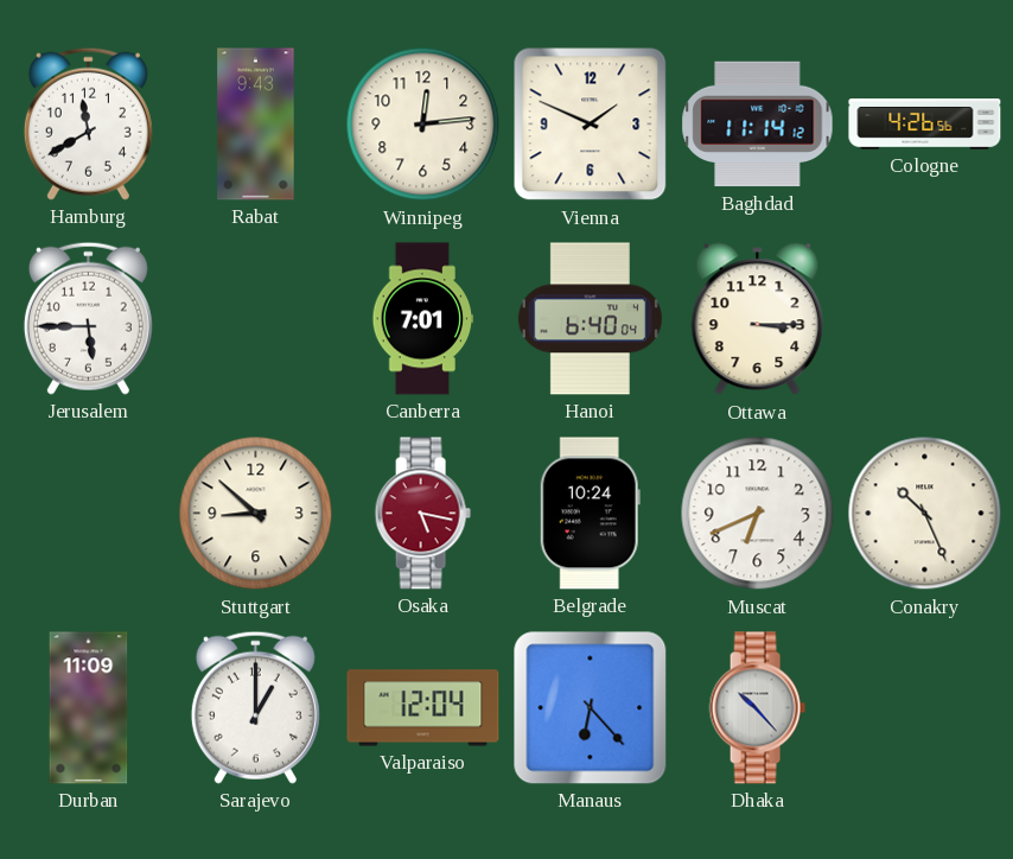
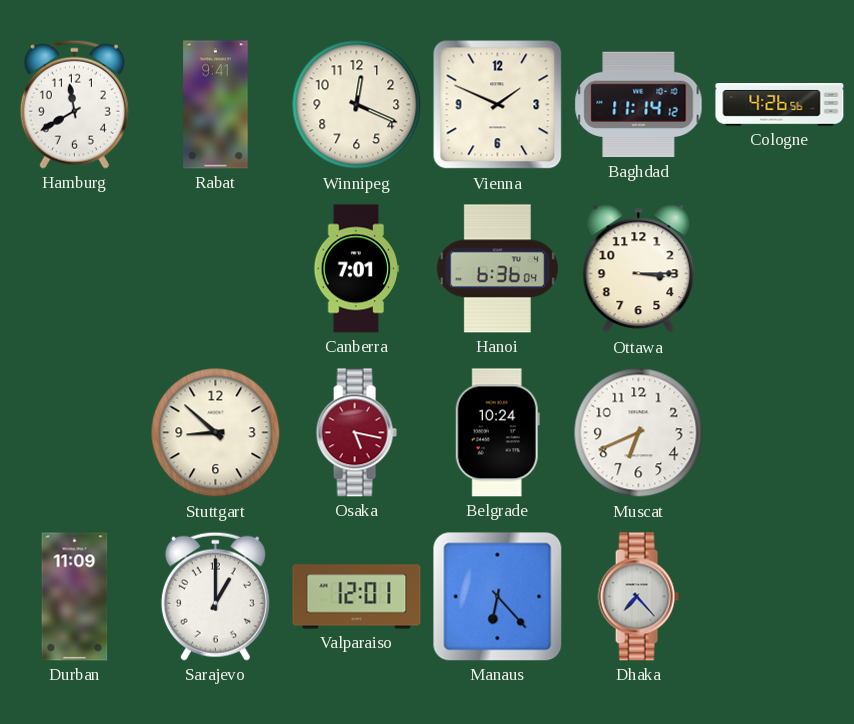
Rabat: 9:43 -> 9:41
Winnipeg: 12:14 -> 12:19
Jerusalem: 5:45 -> none
Hanoi: 6:40 -> 6:36
Conakry: 10:26 -> none
Valparaiso: 12:04 -> 12:01
Dhaka: 10:23 -> 7:23
